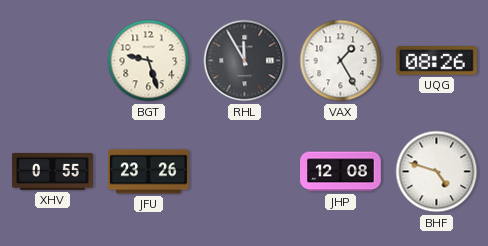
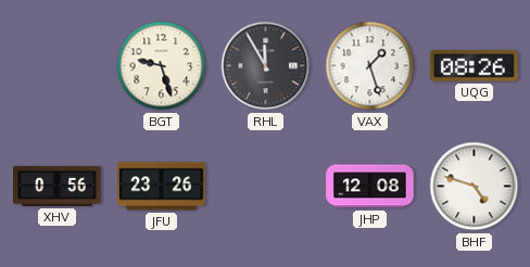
VAX: 1:25 -> 1:27
XHV: 0:55 -> 0:56
